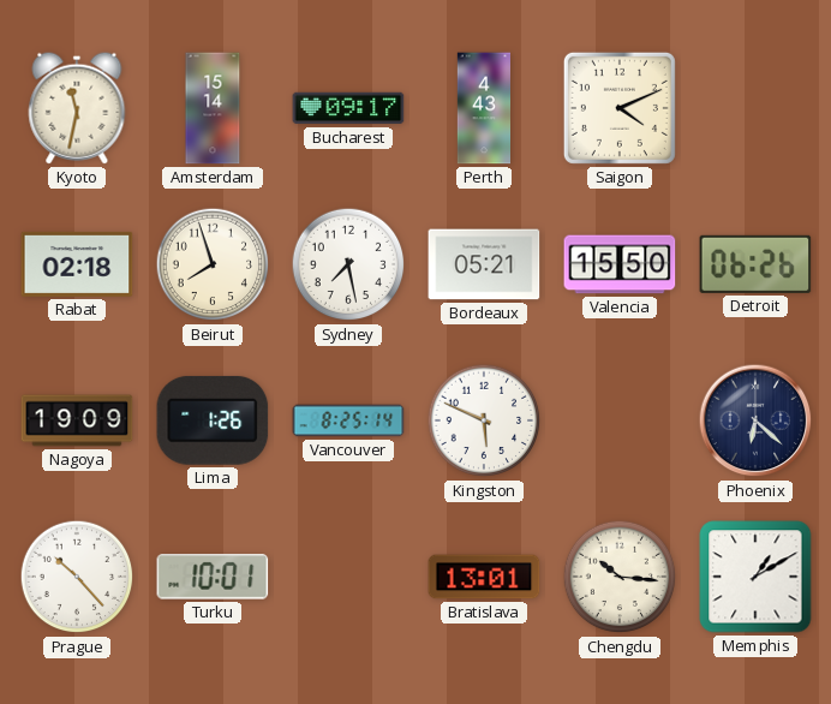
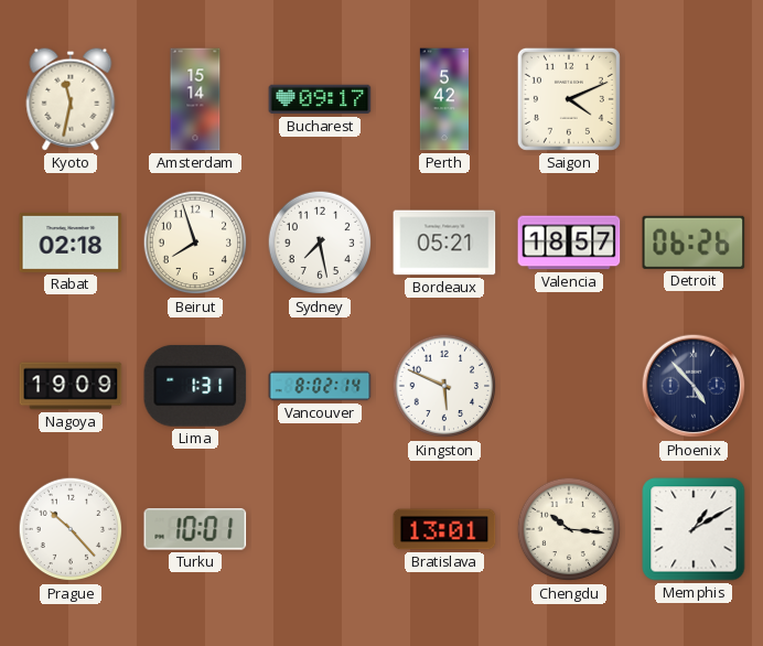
Perth: 4:43 -> 5:42
Valencia: 15:50 -> 18:57
Lima: 1:26 -> 1:31
Vancouver: 8:25 -> 8:02
Phoenix: 6:22 -> 4:53
